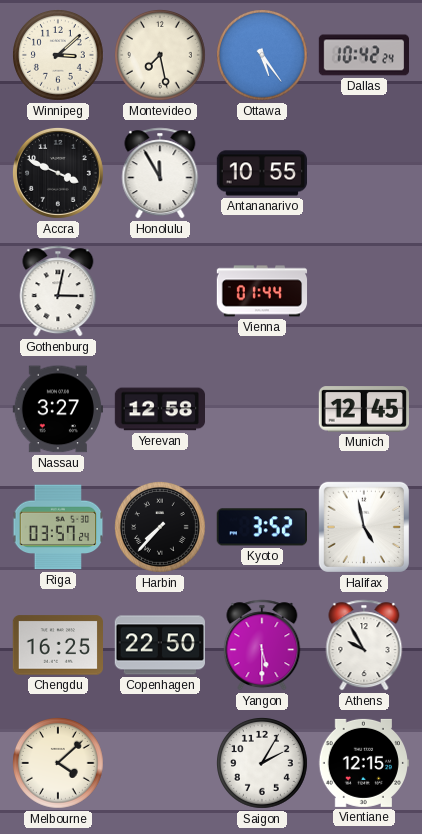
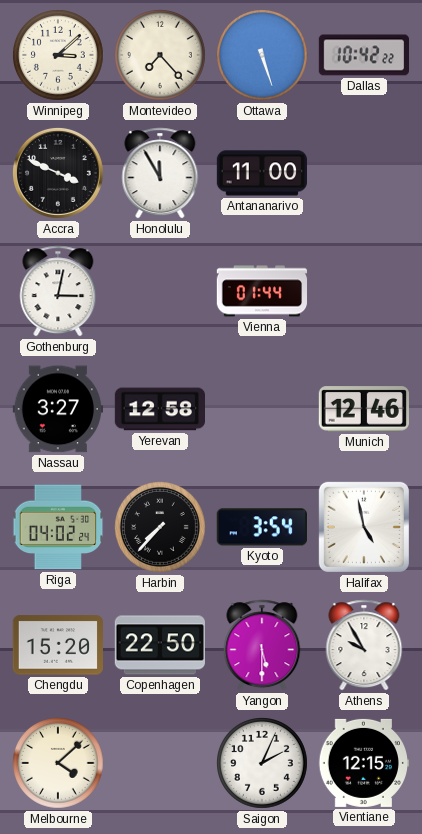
Montevideo: 7:28 -> 7:23
Ottawa: 5:24 -> 5:27
Dallas: 10:42:24 -> 10:42:22
Antananarivo: 10:55 -> 11:00
Munich: 12:45 -> 12:46
Riga: 03:57 -> 04:02
Kyoto: 3:52 -> 3:54
Chengdu: 16:25 -> 15:20
Saigon: 2:05 -> 2:04
